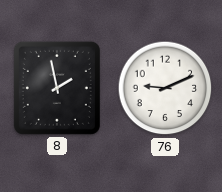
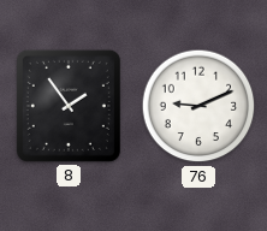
8: 1:58 -> 1:54
